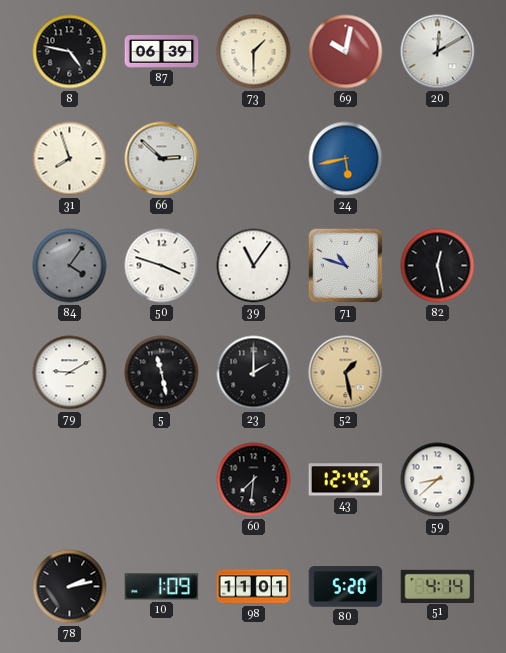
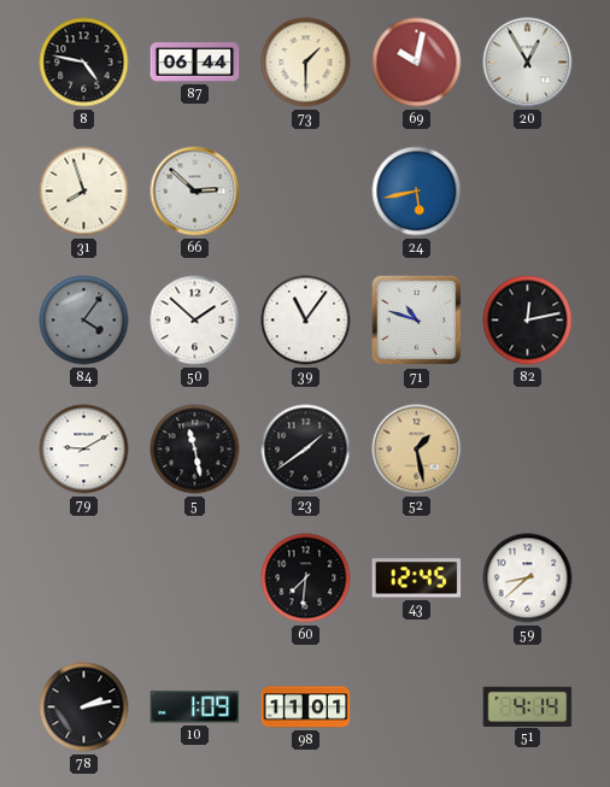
87: 06:39 -> 06:44
20: 12:10 -> 12:55
50: 3:48 -> 1:52
82: 12:28 -> 12:13
23: 2:00 -> 1:39
80: 5:20 -> none
